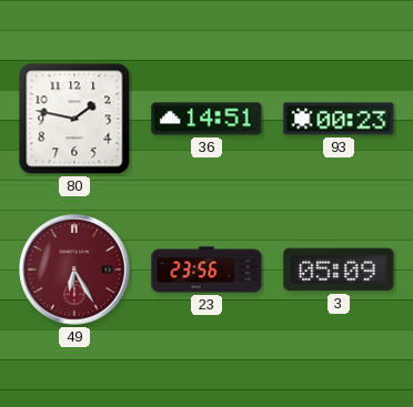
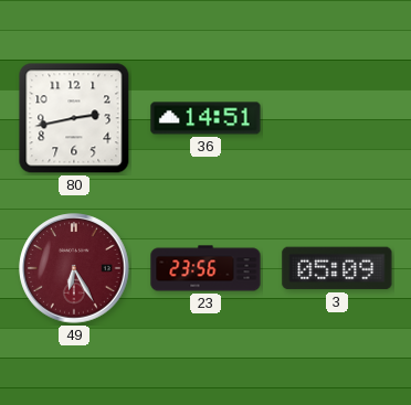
80: 1:47 -> 2:43
93: 00:23 -> none
